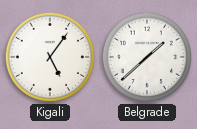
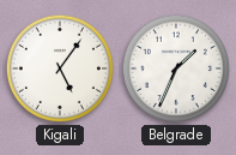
Belgrade: 1:38 -> 1:34
